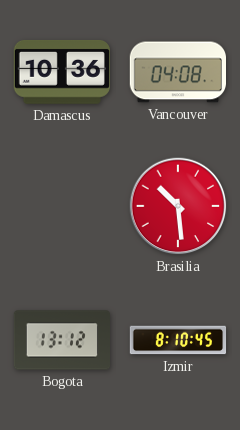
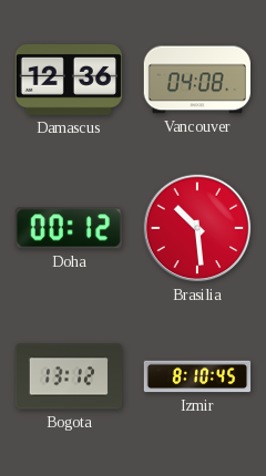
Damascus: 10:36 -> 12:36
Doha: none -> 00:12
